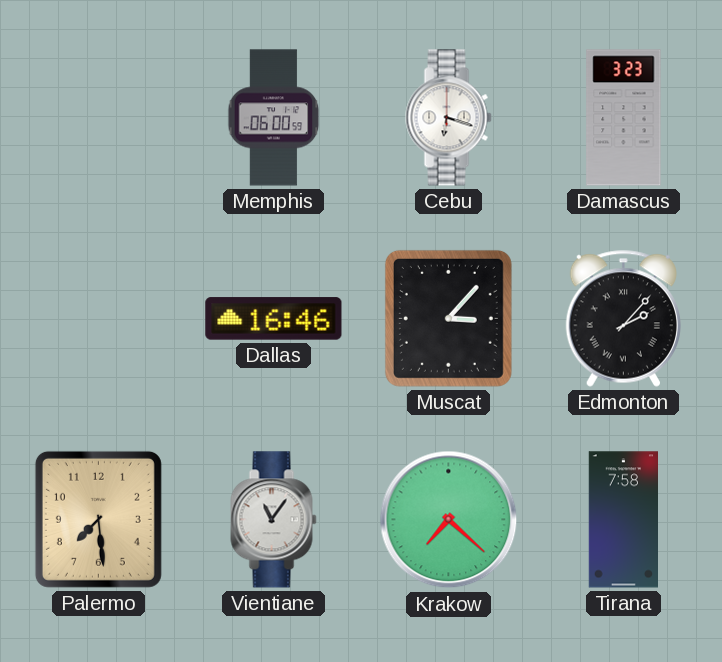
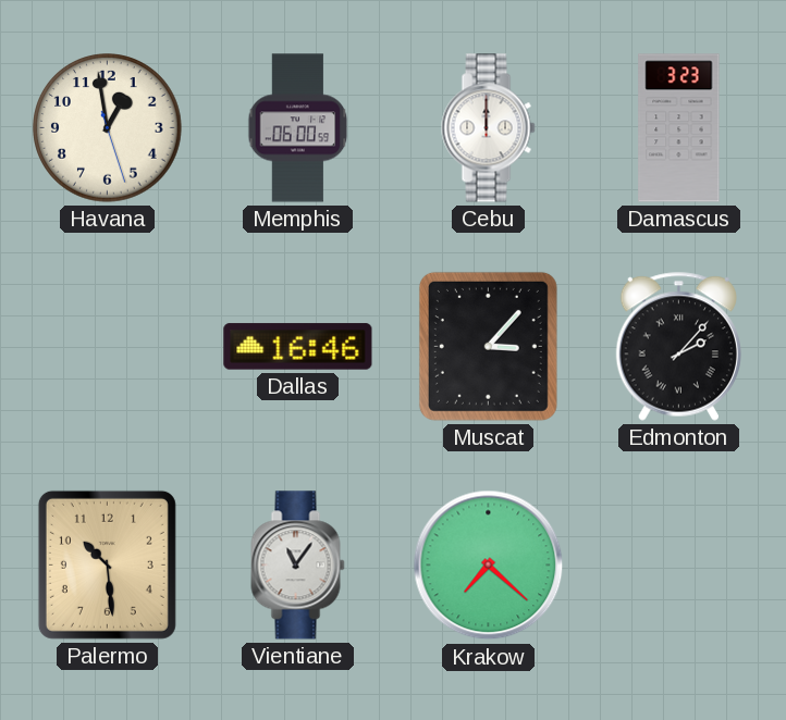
Havana: none -> 12:58
Cebu: 6:18 -> 12:00
Palermo: 7:29 -> 10:29
Tirana: 7:58 -> none
